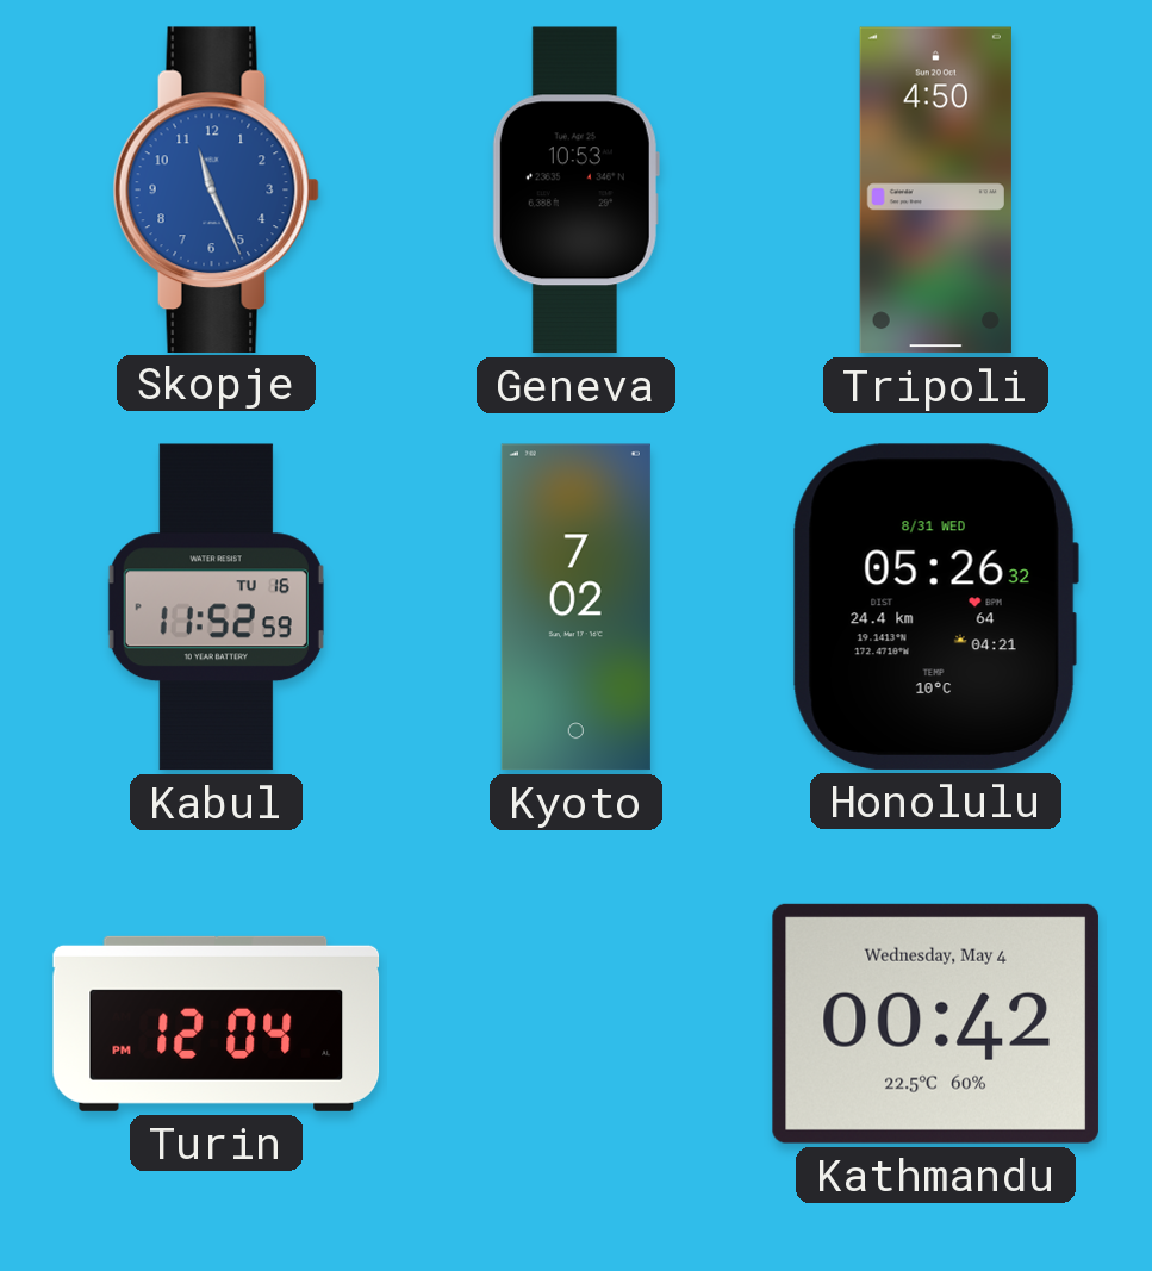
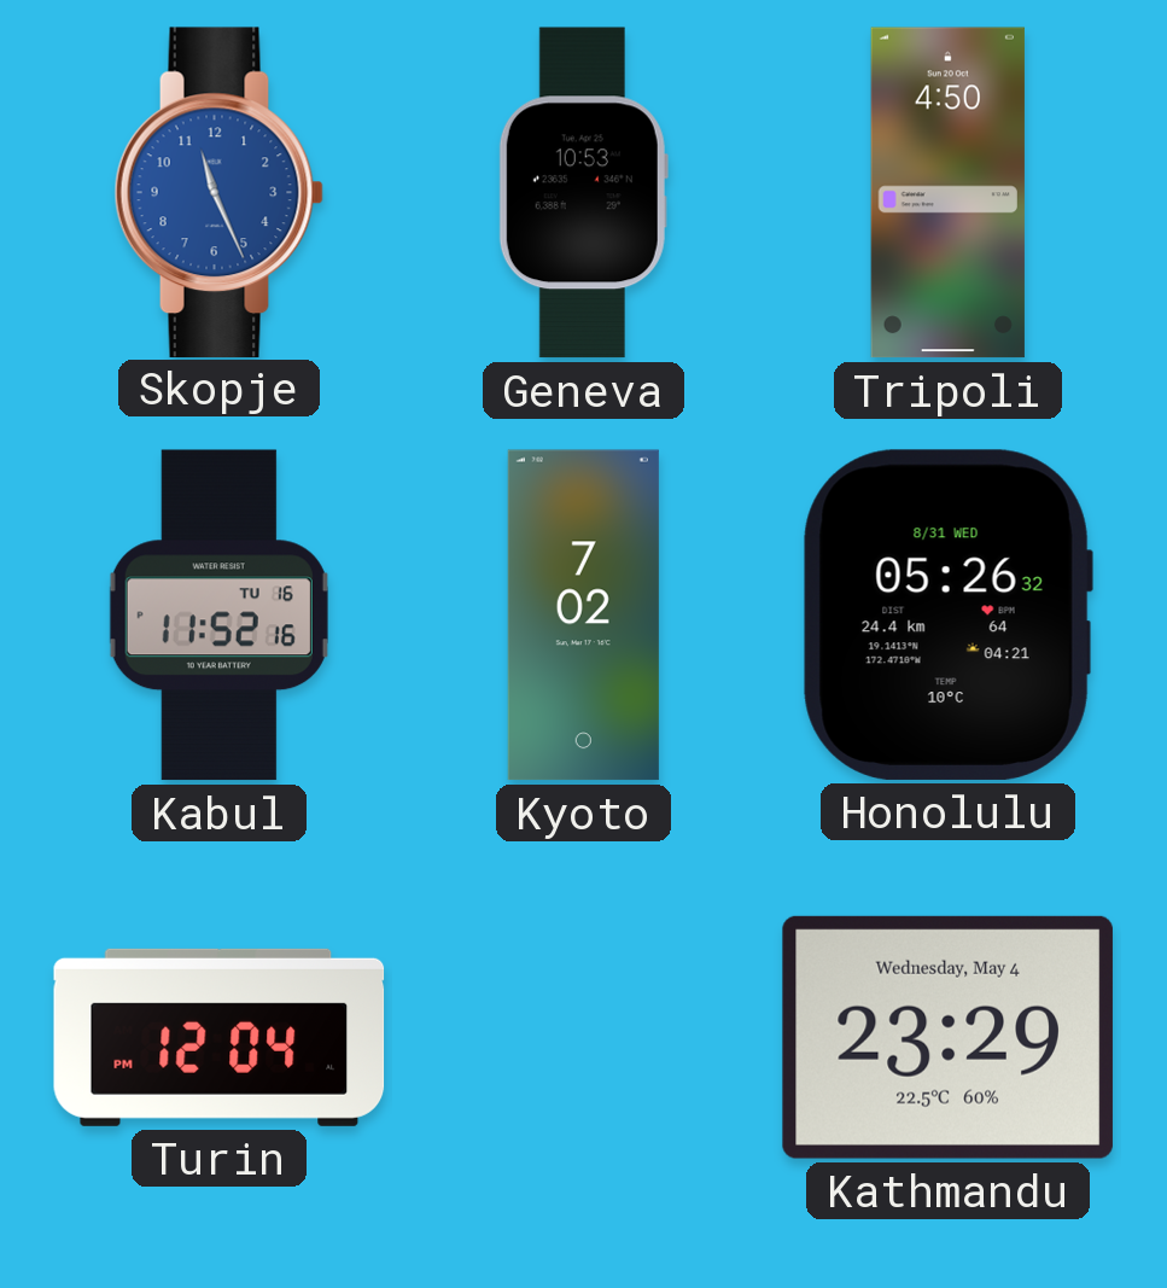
Kabul: 11:52:59 -> 11:52:16
Kathmandu: 00:42 -> 23:29
